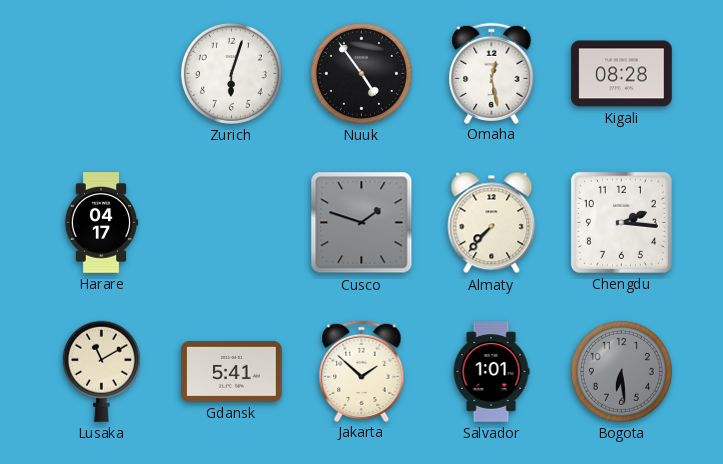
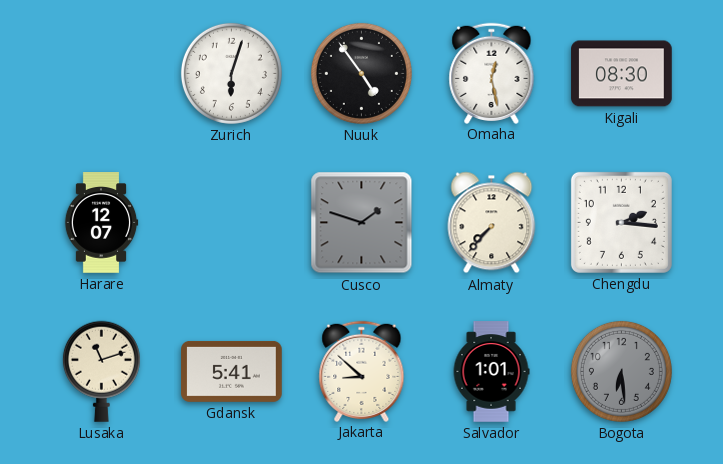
Kigali: 08:28 -> 08:30
Harare: 04:17 -> 12:07
Lusaka: 11:10 -> 11:12
Jakarta: 1:52 -> 8:52
